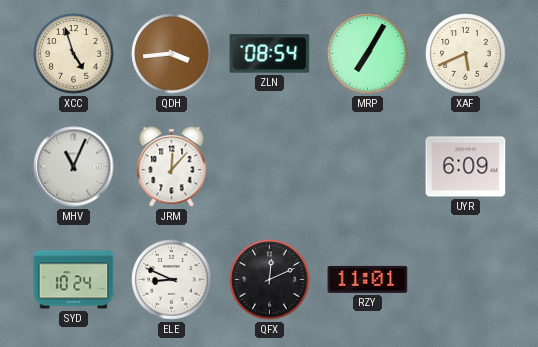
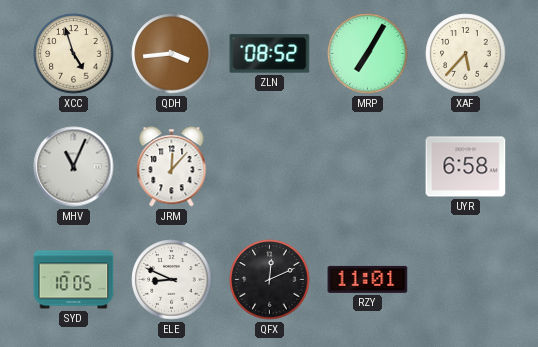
ZLN: 08:54 -> 08:52
XAF: 5:41 -> 5:37
UYR: 6:09 -> 6:58
SYD: 10:24 -> 10:05
